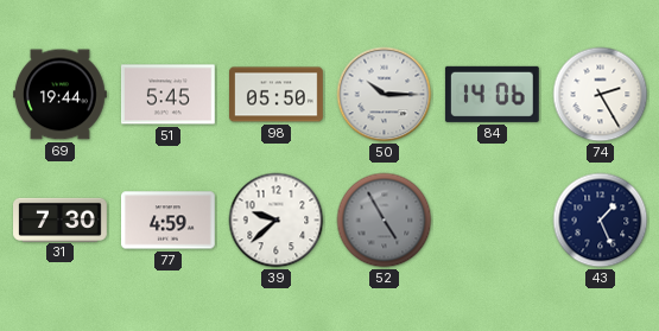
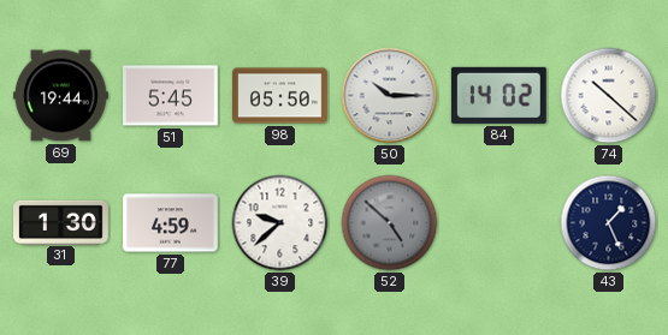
84: 14:06 -> 14:02
74: 2:25 -> 10:22
31: 7:30 -> 1:30
52: 4:55 -> 4:52
